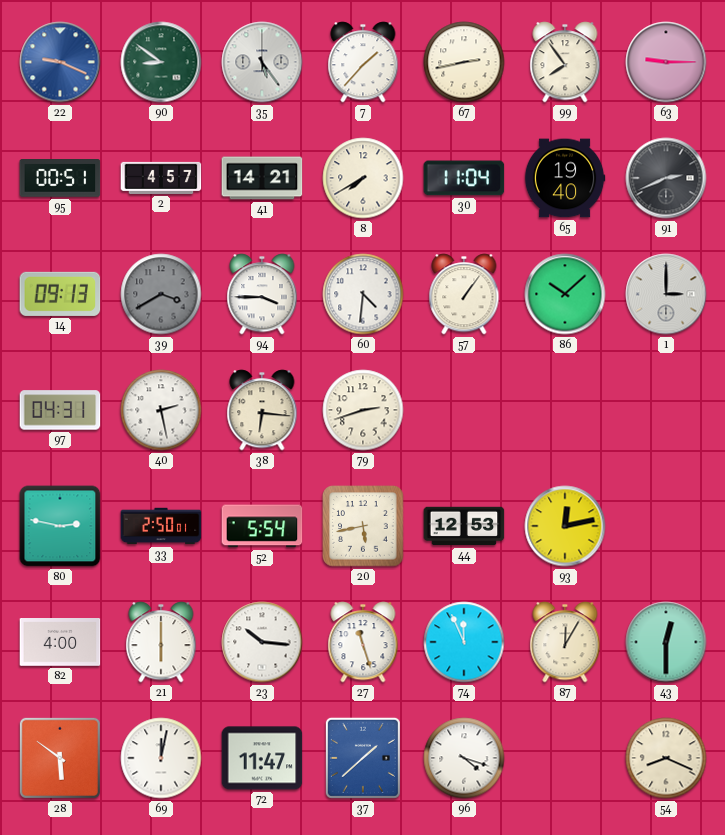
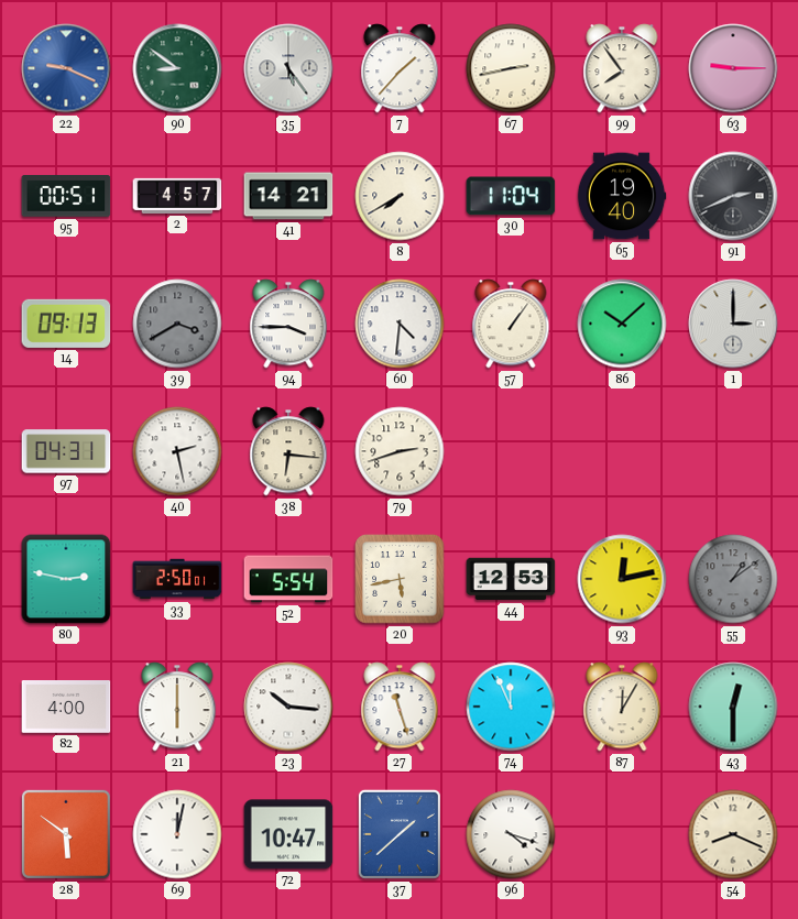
55: none -> 1:09
72: 11:47 -> 10:47
